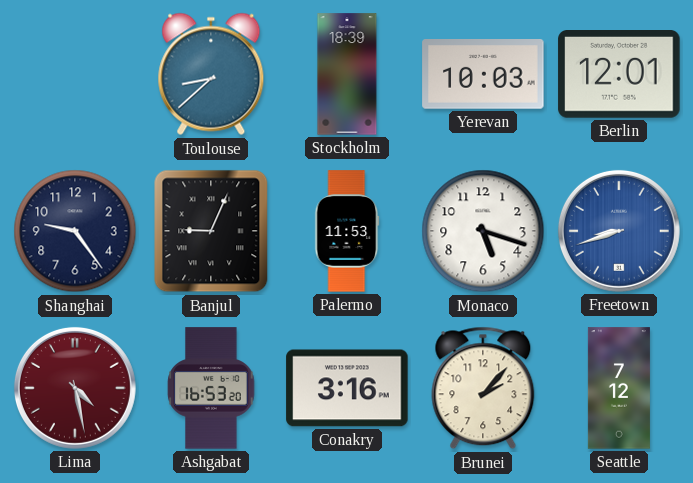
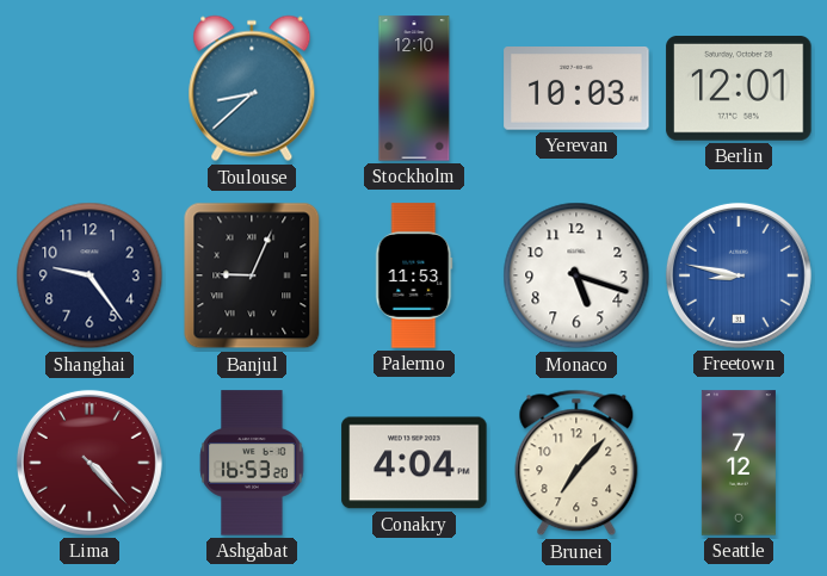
Stockholm: 18:39 -> 12:10
Freetown: 8:42 -> 8:47
Lima: 4:28 -> 4:23
Conakry: 3:16 -> 4:04
Brunei: 2:07 -> 7:07
